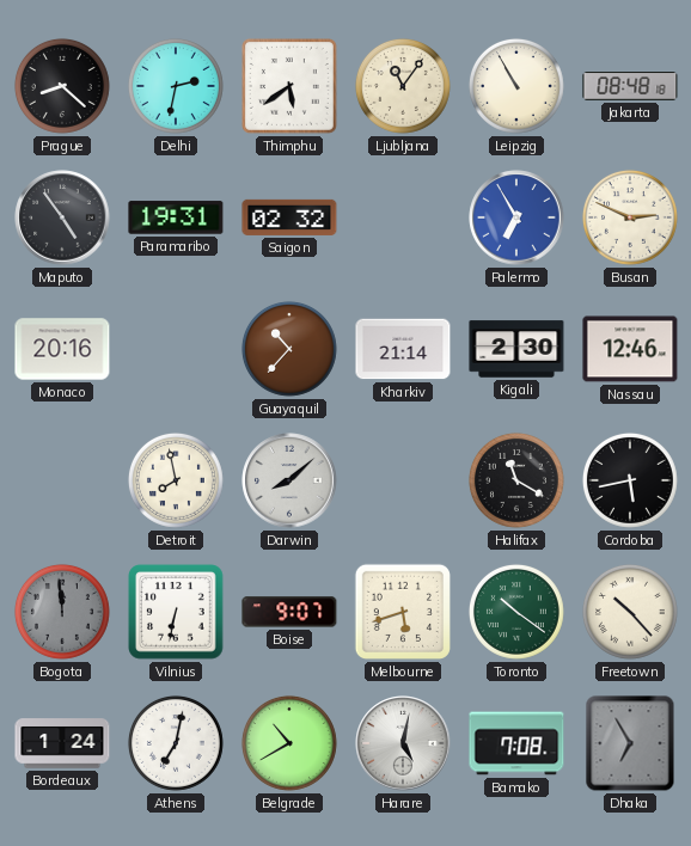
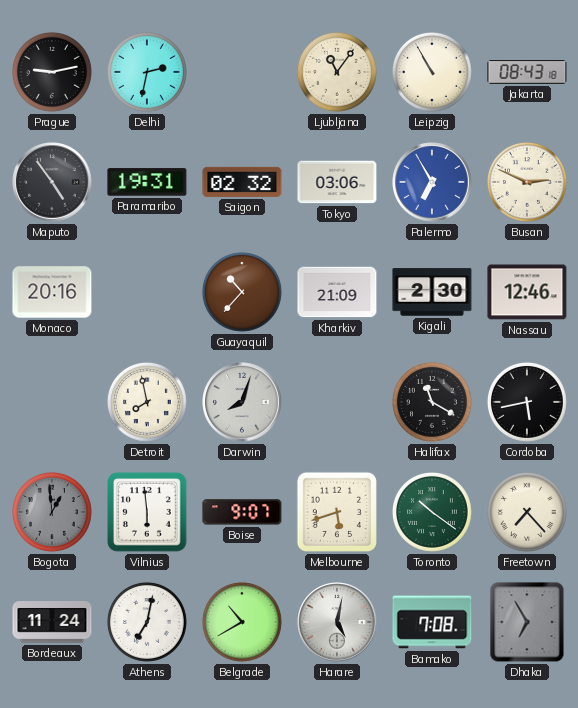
Prague: 8:22 -> 9:13
Thimphu: 5:39 -> none
Jakarta: 08:48 -> 08:43
Tokyo: none -> 03:06
Kharkiv: 21:14 -> 21:09
Darwin: 8:08 -> 8:03
Bogota: 11:59 -> 12:59
Vilnius: 6:32 -> 5:59
Freetown: 10:23 -> 7:23
Bordeaux: 1:24 -> 11:24
